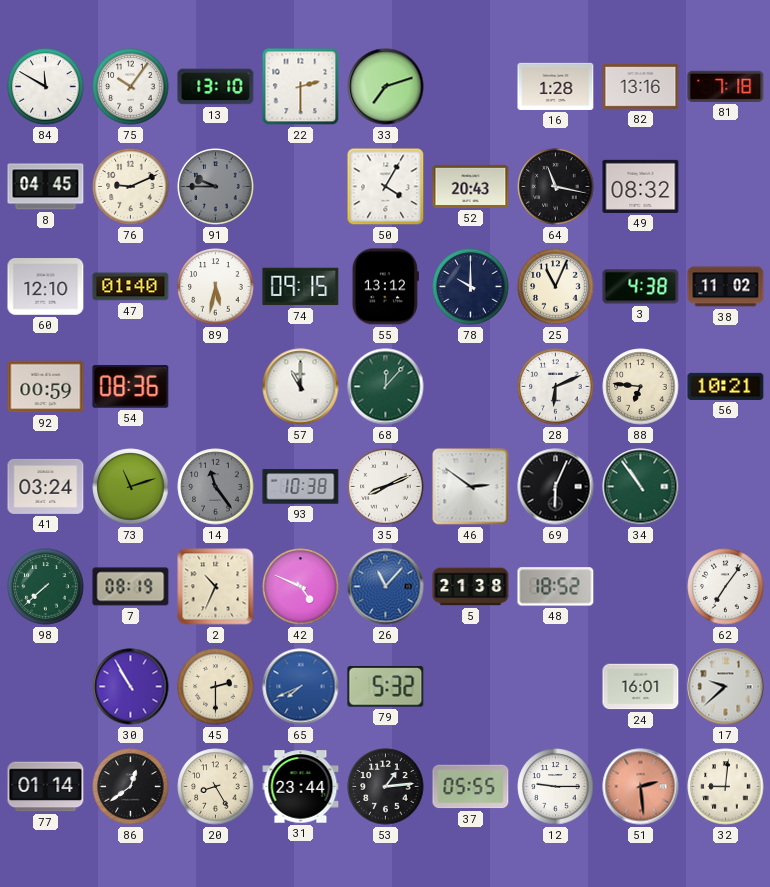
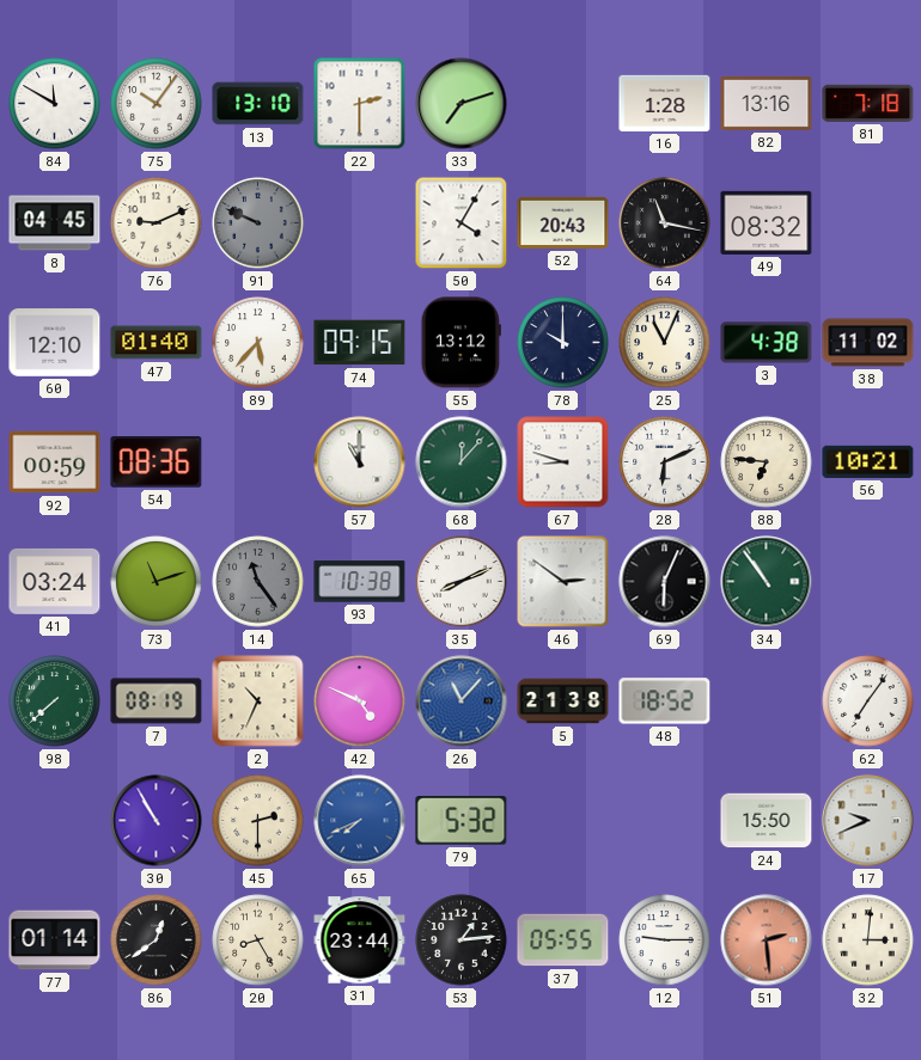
91: 9:45 -> 9:49
89: 5:32 -> 5:37
67: none -> 8:48
24: 16:01 -> 15:50
17: 9:38 -> 9:41
32: 9:01 -> 3:01
